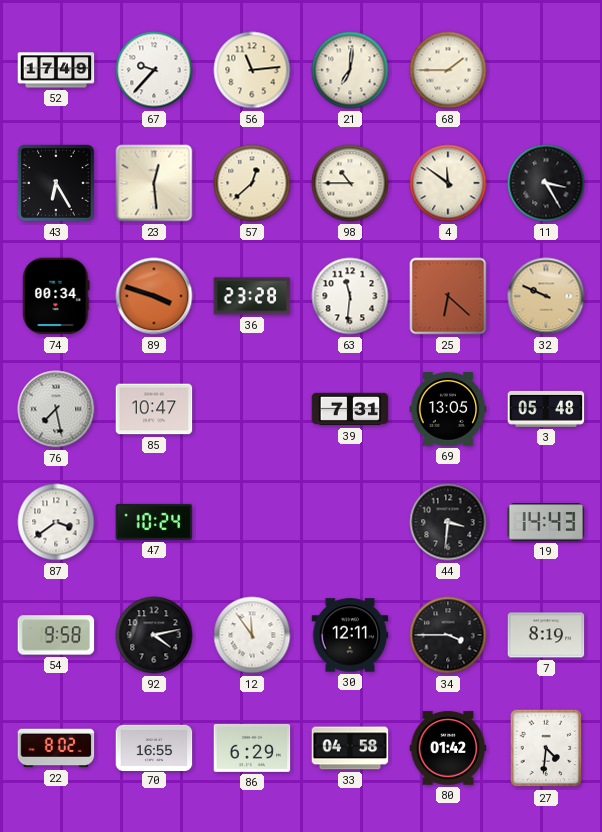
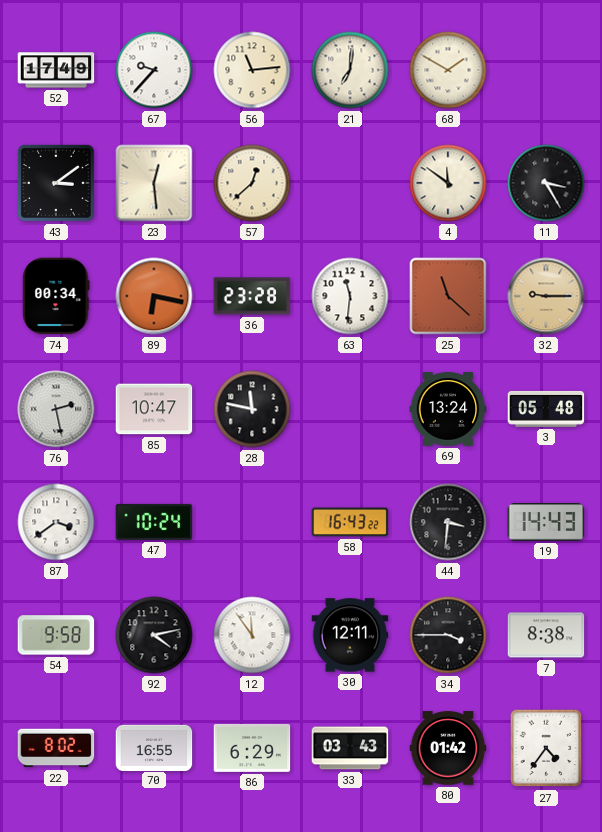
68: 1:45 -> 1:50
43: 6:25 -> 3:09
98: 10:45 -> none
89: 3:48 -> 6:17
25: 6:22 -> 11:22
32: 9:49 -> 9:15
76: 7:28 -> 2:28
28: none -> 11:47
39: 7:31 -> none
69: 13:05 -> 13:24
58: none -> 16:43
7: 8:19 -> 8:38
33: 04:58 -> 03:43
27: 4:31 -> 4:36
